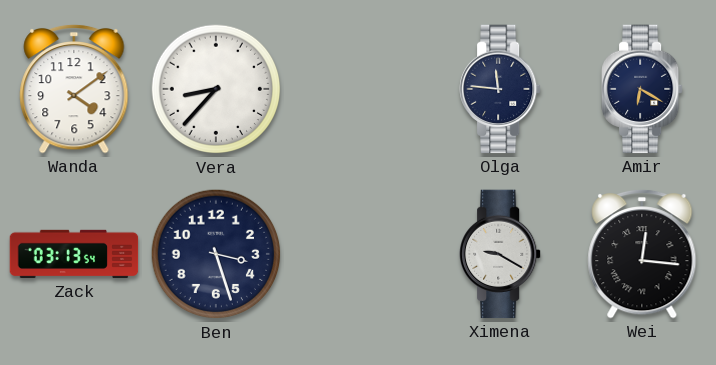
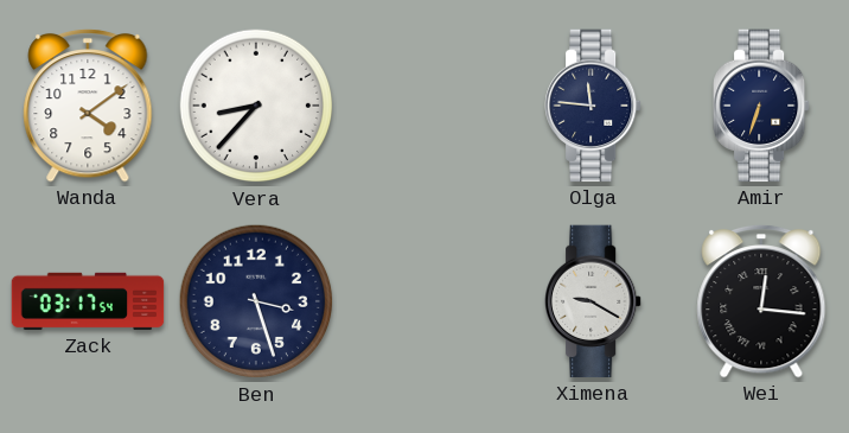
Amir: 6:20 -> 6:33
Zack: 03:13 -> 03:17
